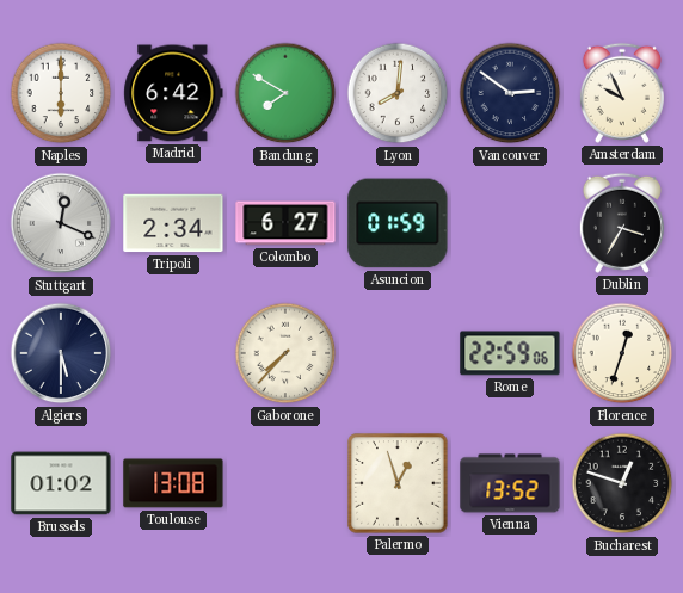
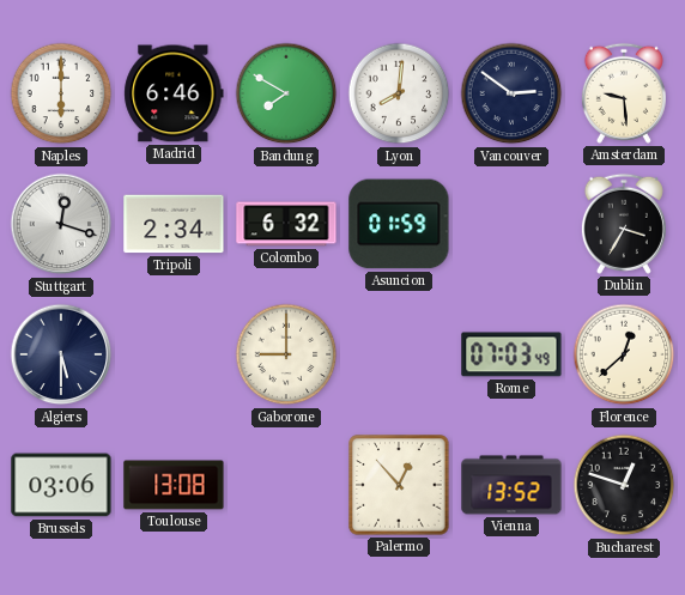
Madrid: 6:42 -> 6:46
Amsterdam: 9:56 -> 9:29
Stuttgart: 12:19 -> 12:18
Colombo: 6:27 -> 6:32
Gaborone: 7:37 -> 9:00
Rome: 22:59 -> 07:03
Florence: 12:33 -> 12:38
Brussels: 01:02 -> 03:06
Palermo: 12:57 -> 12:53
